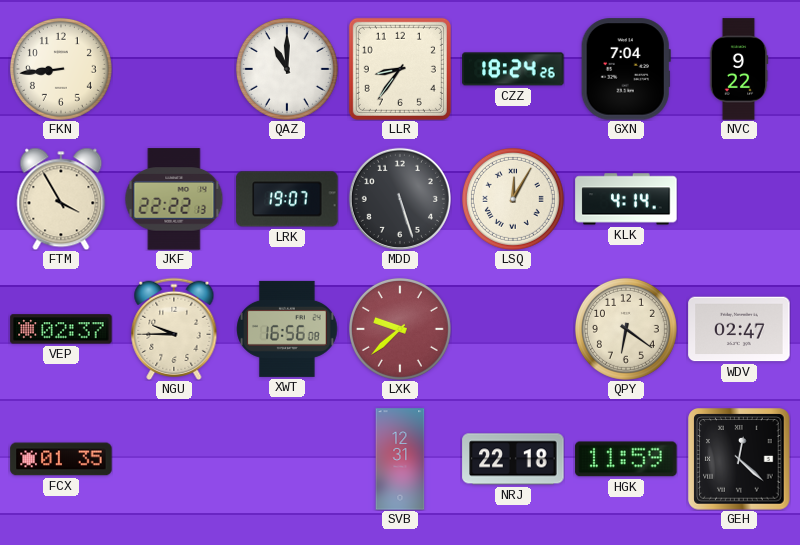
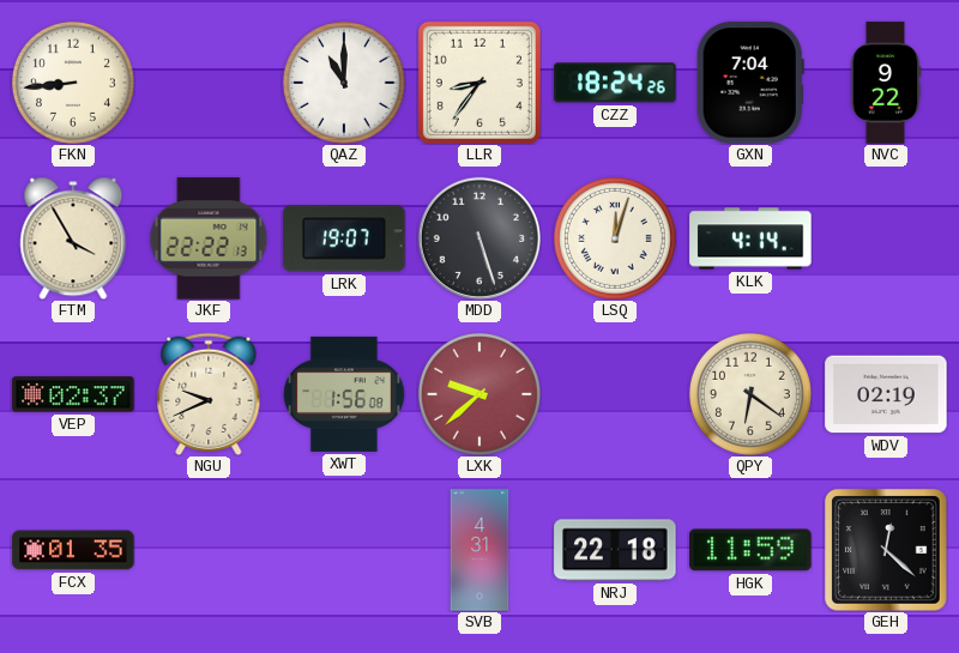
LSQ: 12:05 -> 12:03
NGU: 9:45 -> 9:41
XWT: 16:56 -> 1:56
WDV: 02:47 -> 02:19
SVB: 12:31 -> 4:31
